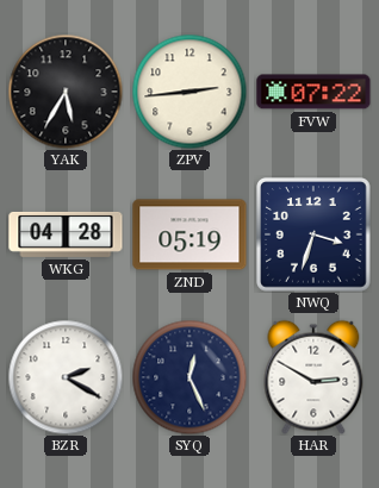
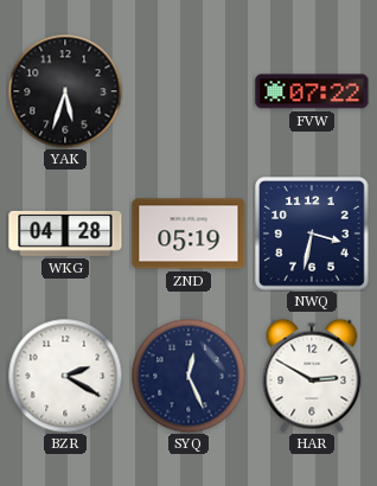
YAK: 5:35 -> 5:33
ZPV: 2:44 -> none
NWQ: 3:33 -> 3:32
